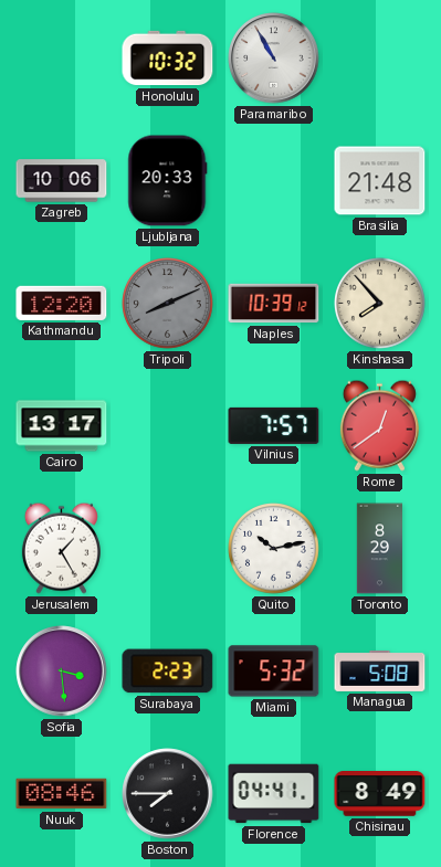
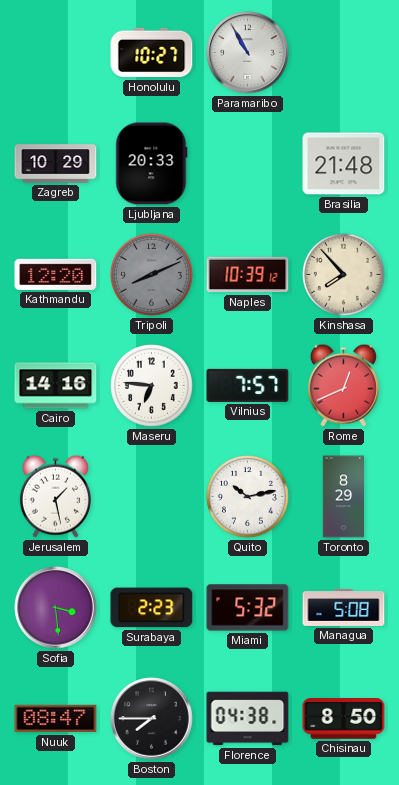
Honolulu: 10:32 -> 10:27
Zagreb: 10:06 -> 10:29
Cairo: 13:17 -> 14:16
Maseru: none -> 6:46
Rome: 12:39 -> 12:41
Jerusalem: 1:25 -> 1:28
Nuuk: 08:46 -> 08:47
Florence: 04:41 -> 04:38
Chisinau: 8:49 -> 8:50
